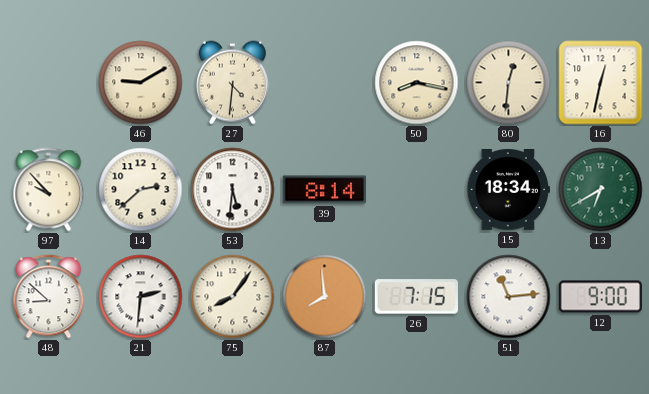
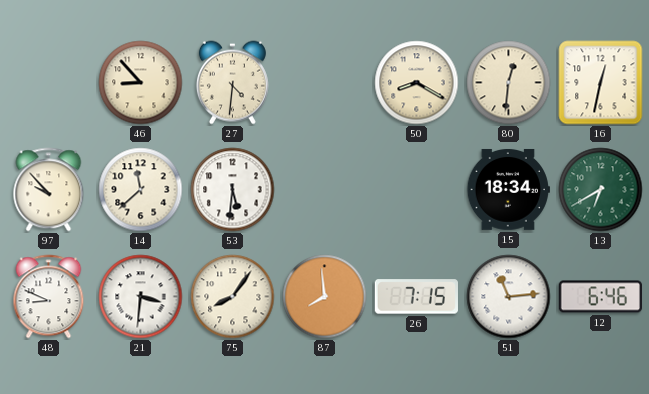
46: 9:10 -> 8:53
50: 8:17 -> 8:20
14: 2:38 -> 11:38
39: 8:14 -> none
48: 8:52 -> 8:49
21: 2:31 -> 3:31
12: 9:00 -> 6:46
